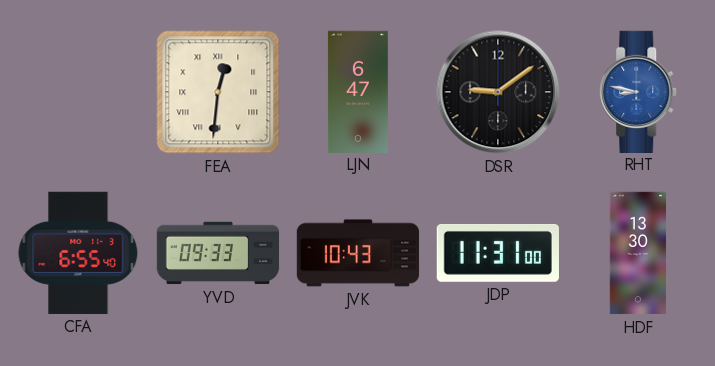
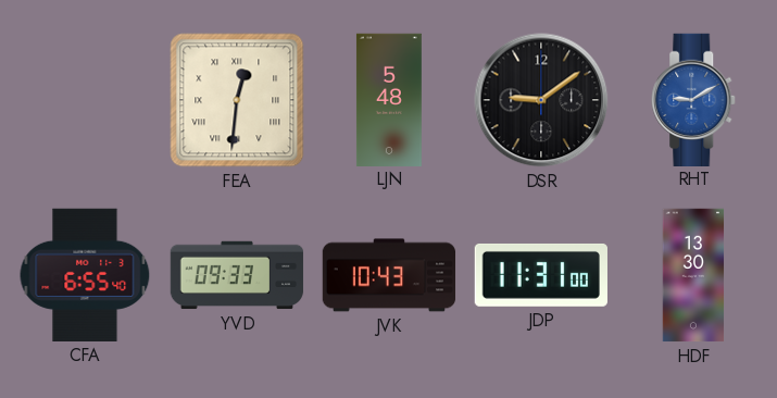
LJN: 6:47 -> 5:48
RHT: 8:47 -> 9:10
